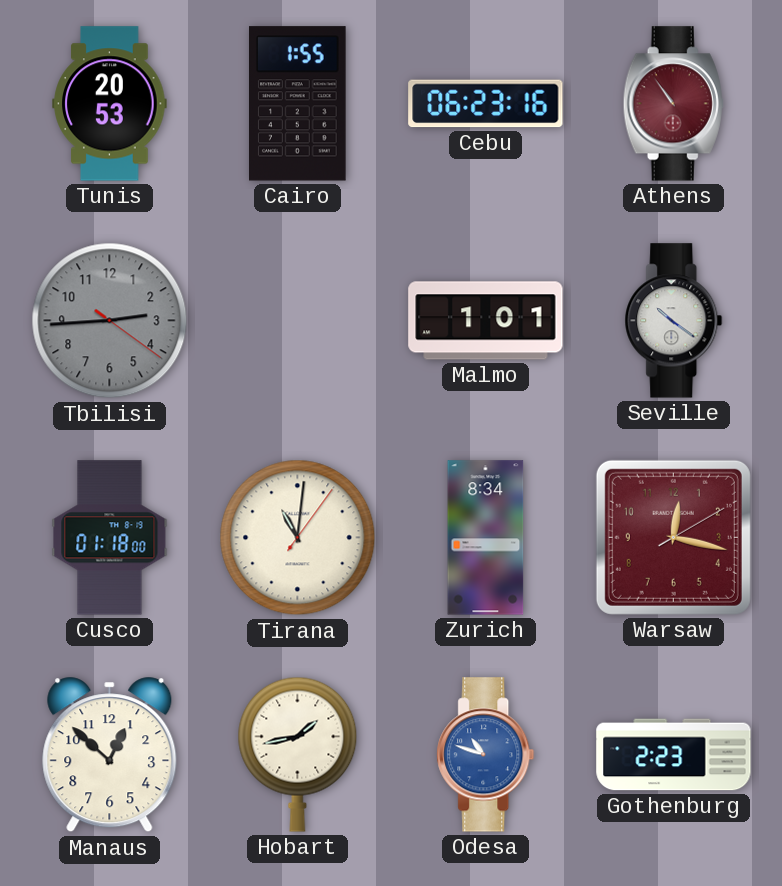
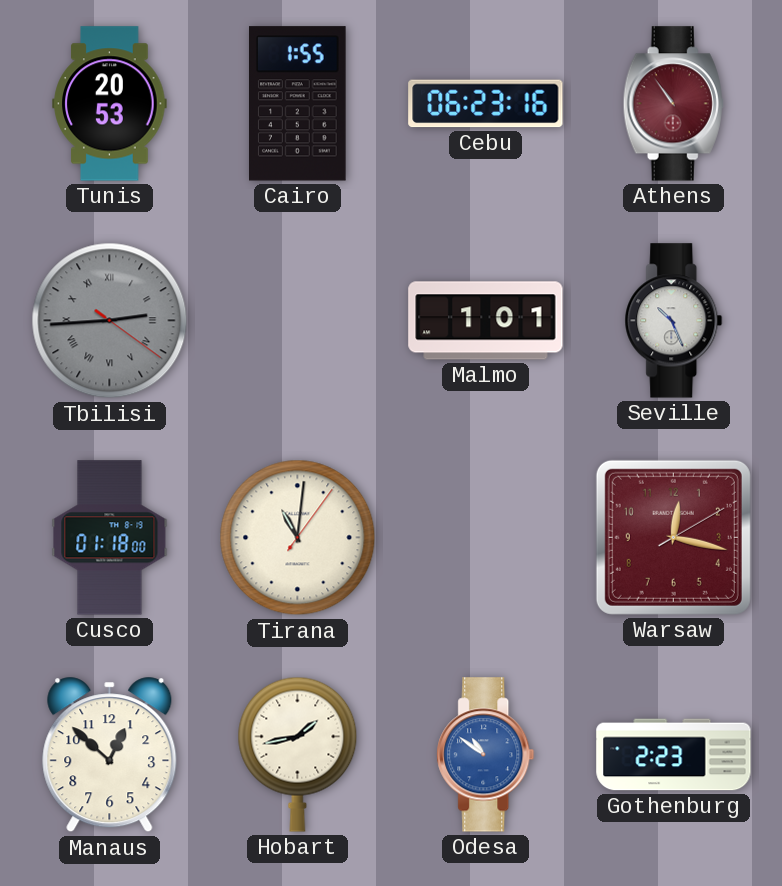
Tbilisi numerals: Arabic -> Roman
Seville: 10:21 -> 10:26
Zurich: 8:34 -> none
Odesa: 10:48 -> 10:51
